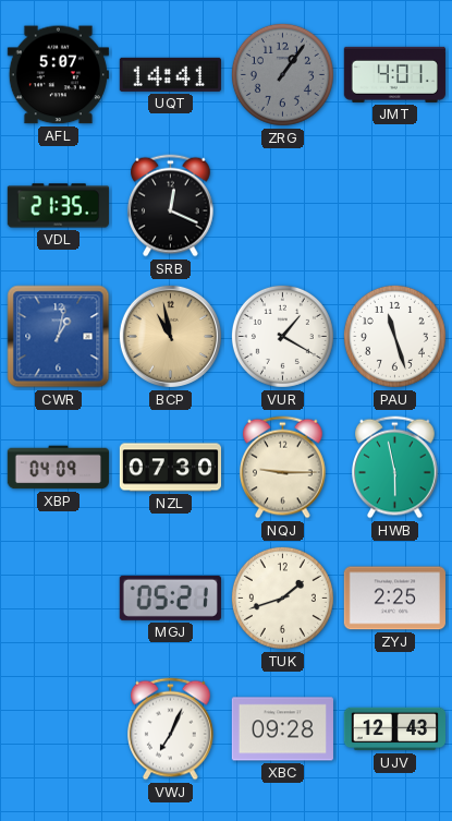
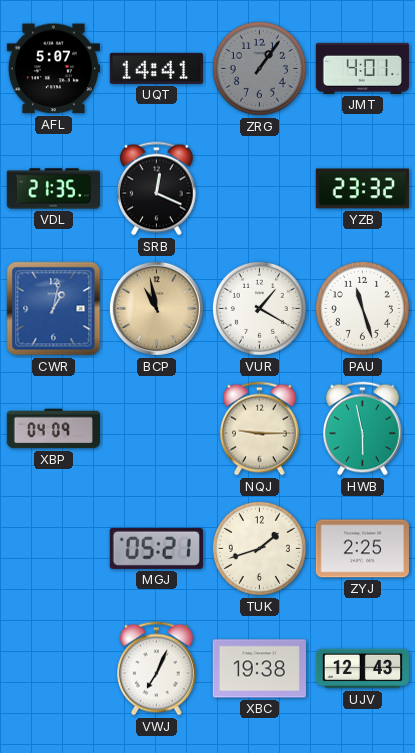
YZB: none -> 23:32
NZL: 07:30 -> none
XBC: 09:28 -> 19:38
